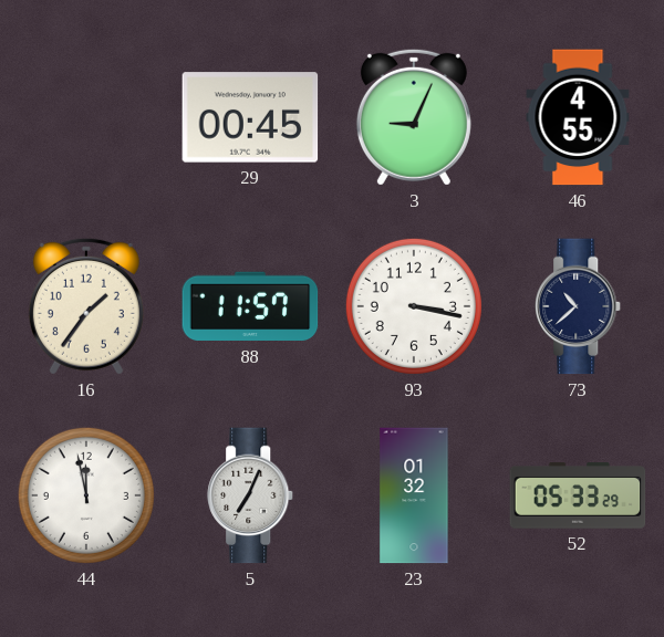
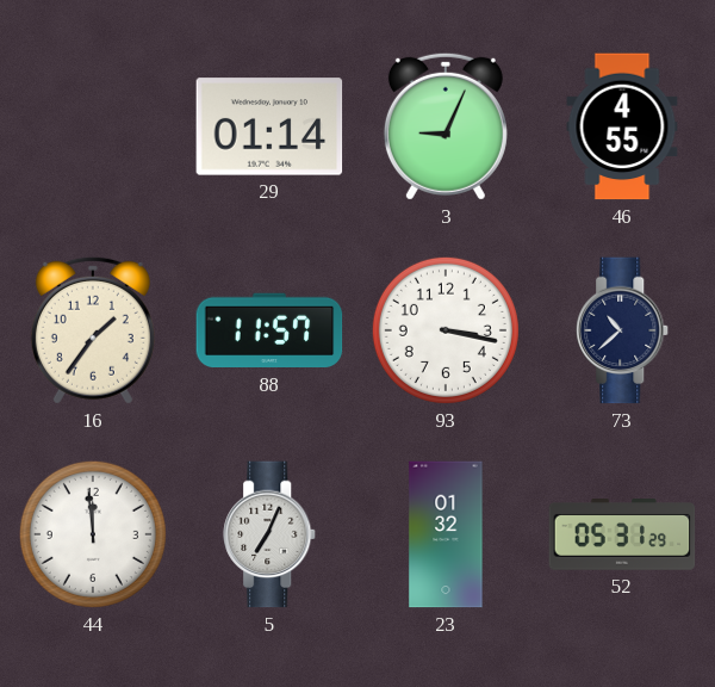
29: 00:45 -> 01:14
44: 11:58 -> 11:59
52: 05:33 -> 05:31
